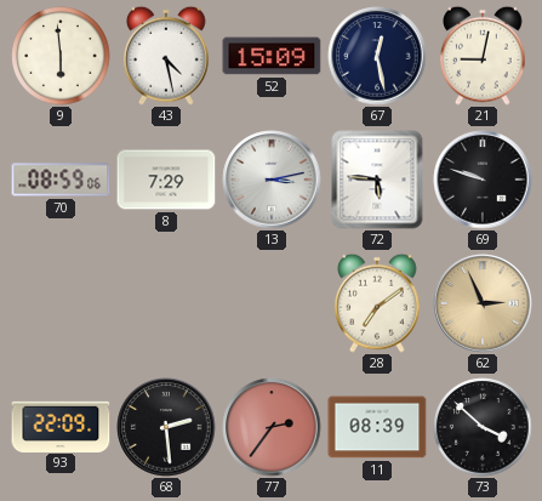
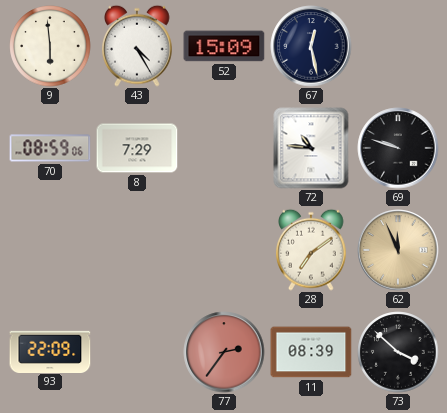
43: 4:28 -> 4:25
21: 9:02 -> none
13: 3:13 -> none
72: 5:46 -> 10:46
62: 2:56 -> 11:56
68: 2:29 -> none
